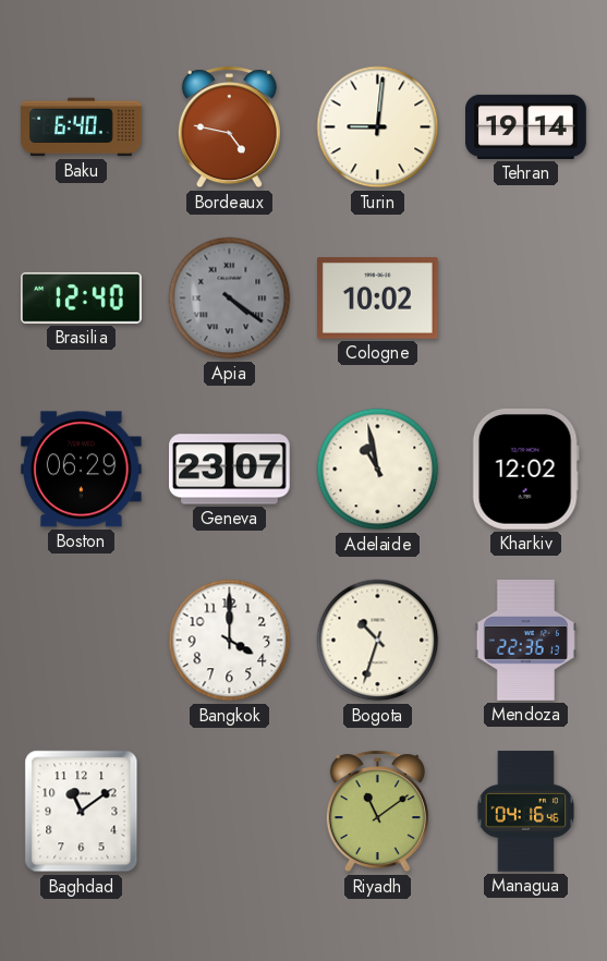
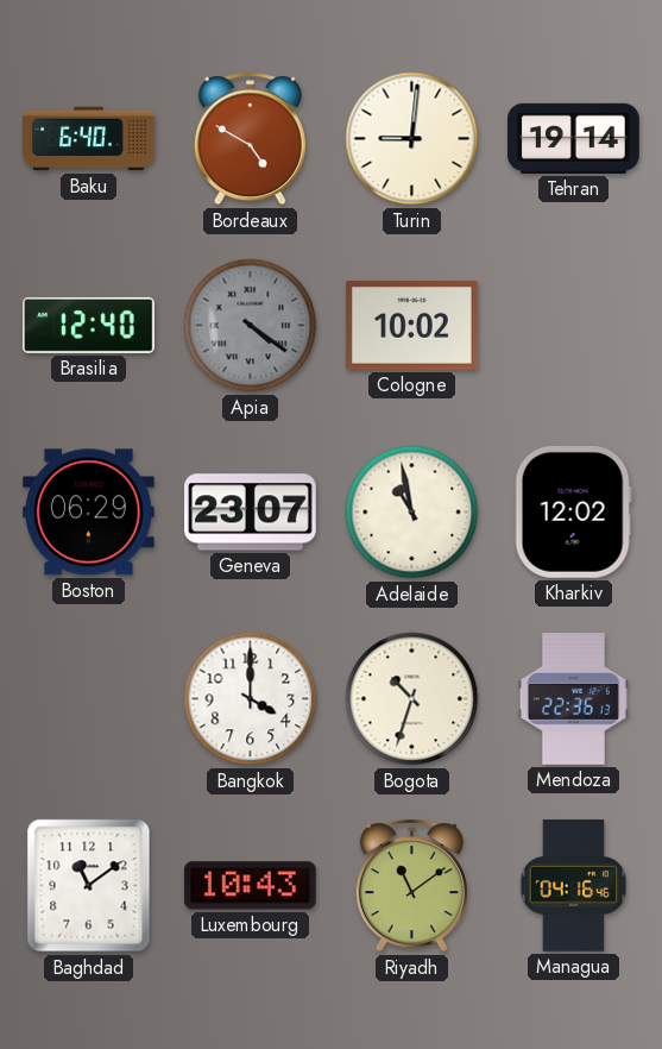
Bordeaux: 4:47 -> 4:50
Luxembourg: none -> 10:43
